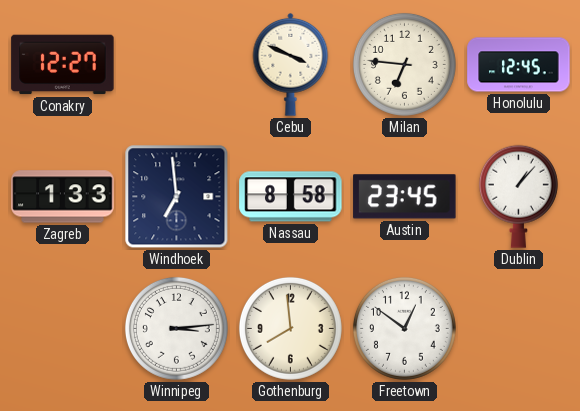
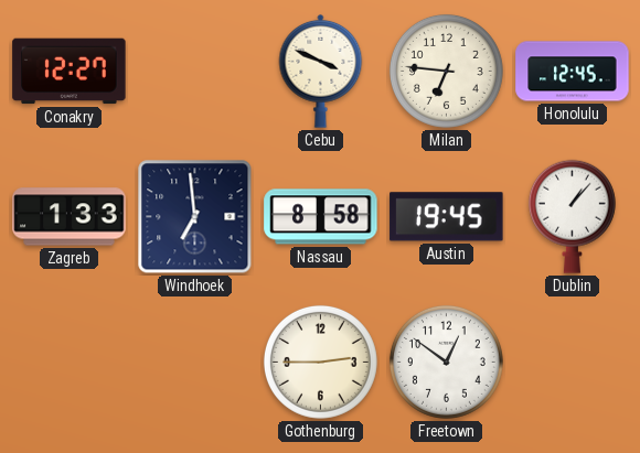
Austin: 23:45 -> 19:45
Winnipeg: 3:14 -> none
Gothenburg: 7:59 -> 2:45
